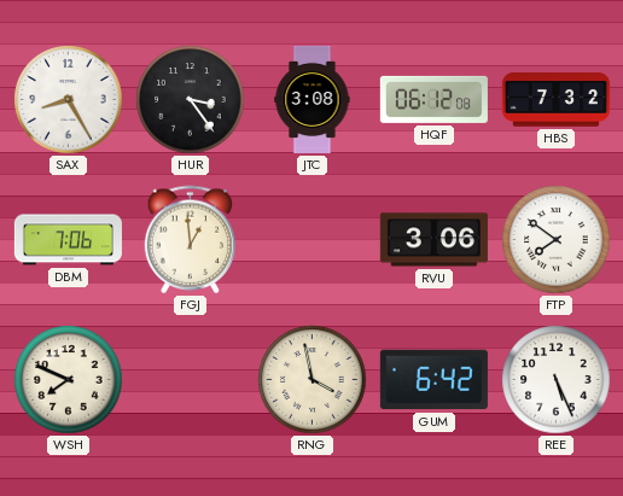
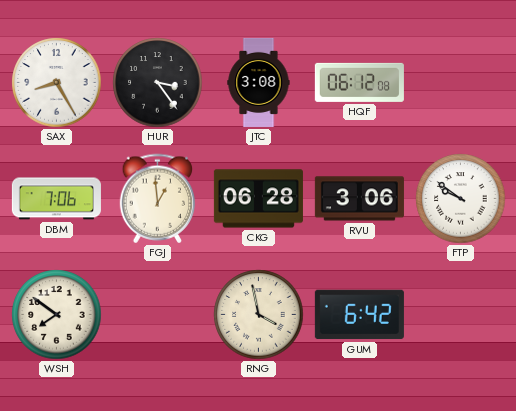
HBS: 7:32 -> none
CKG: none -> 06:28
FTP: 7:51 -> 9:51
WSH: 7:49 -> 7:51
REE: 5:26 -> none
